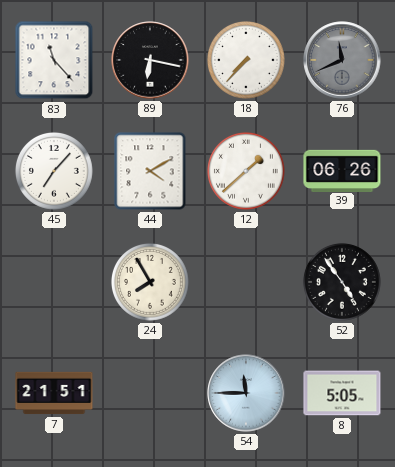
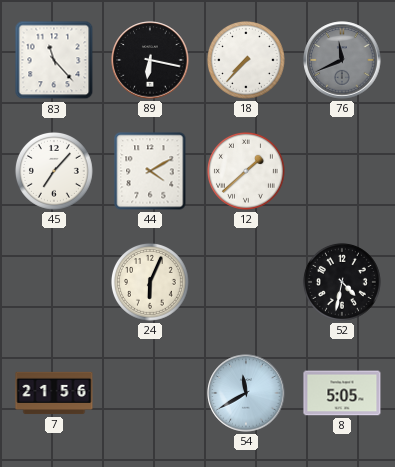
39: 06:26 -> none
24: 7:55 -> 6:04
52: 4:54 -> 4:32
7: 21:51 -> 21:56
54: 11:45 -> 11:40
